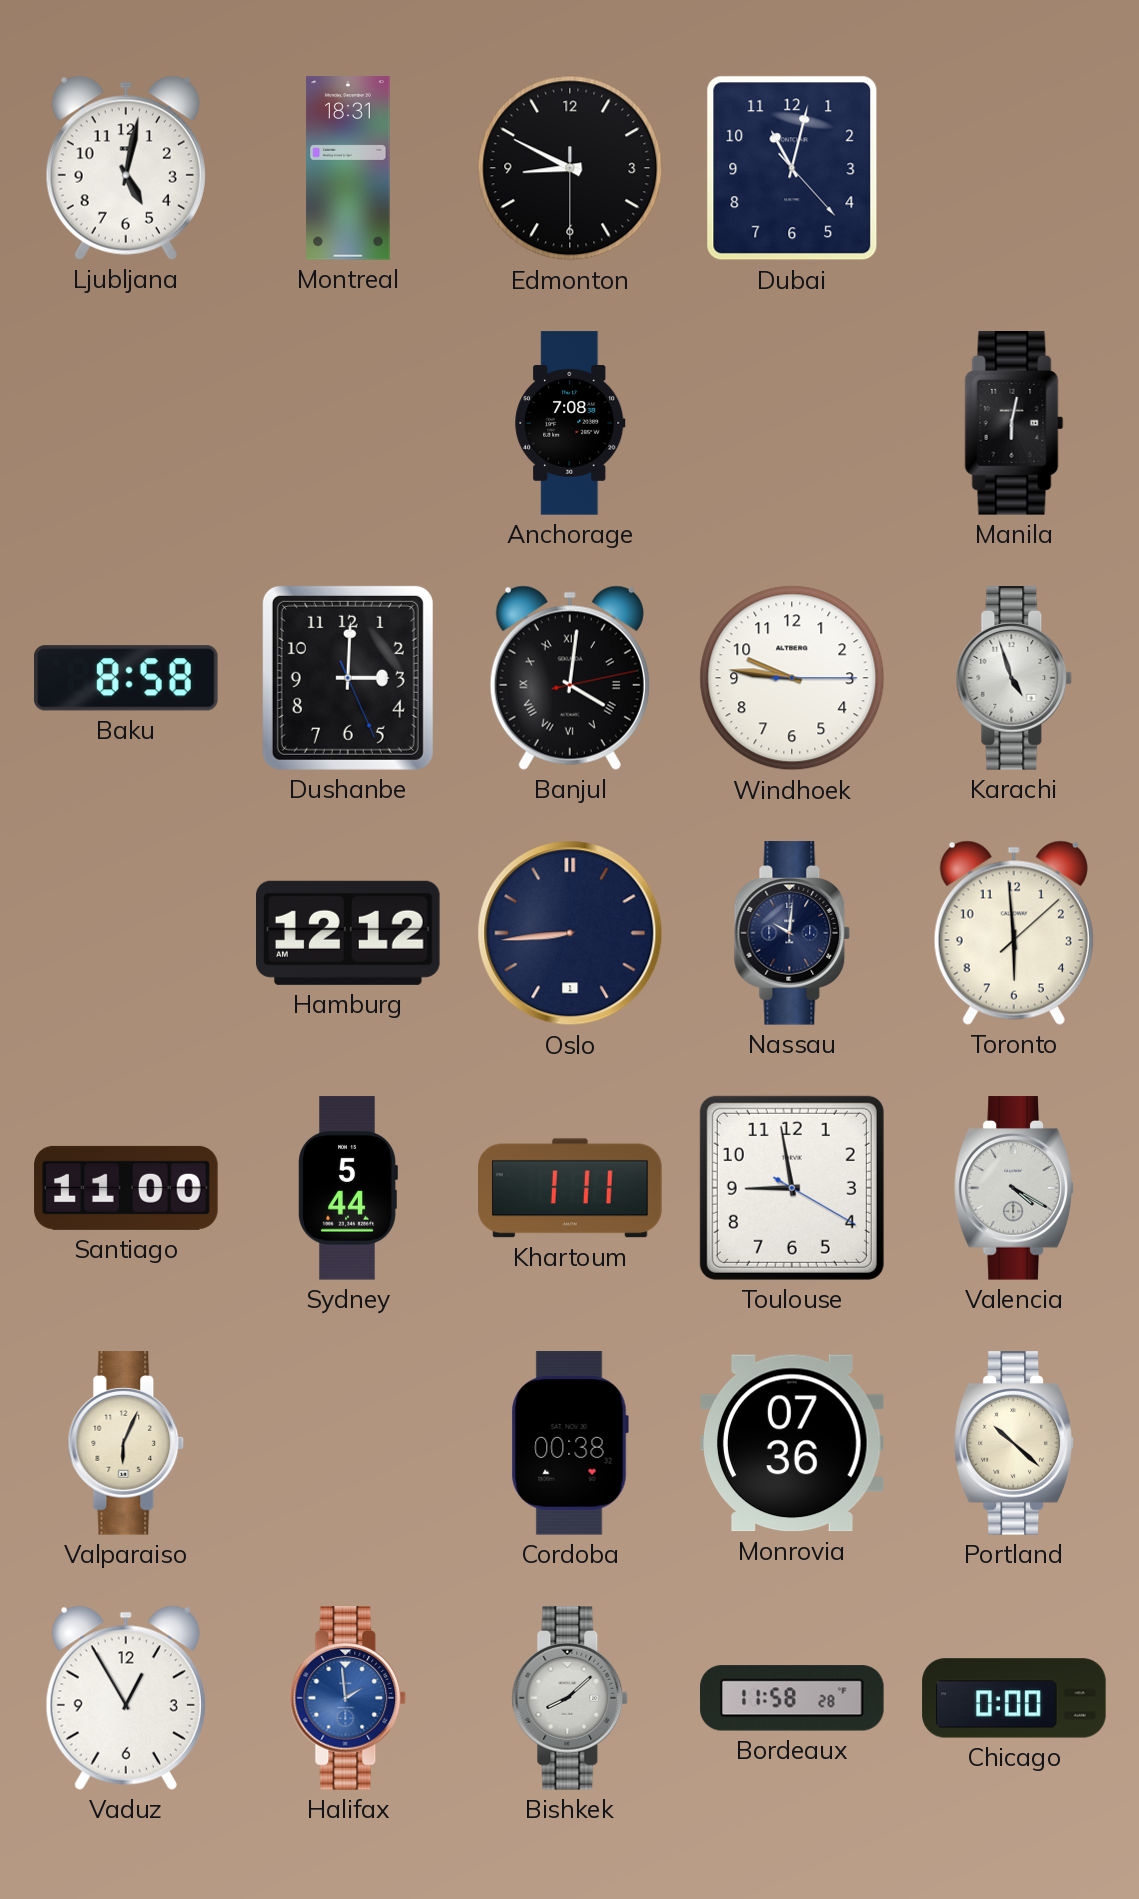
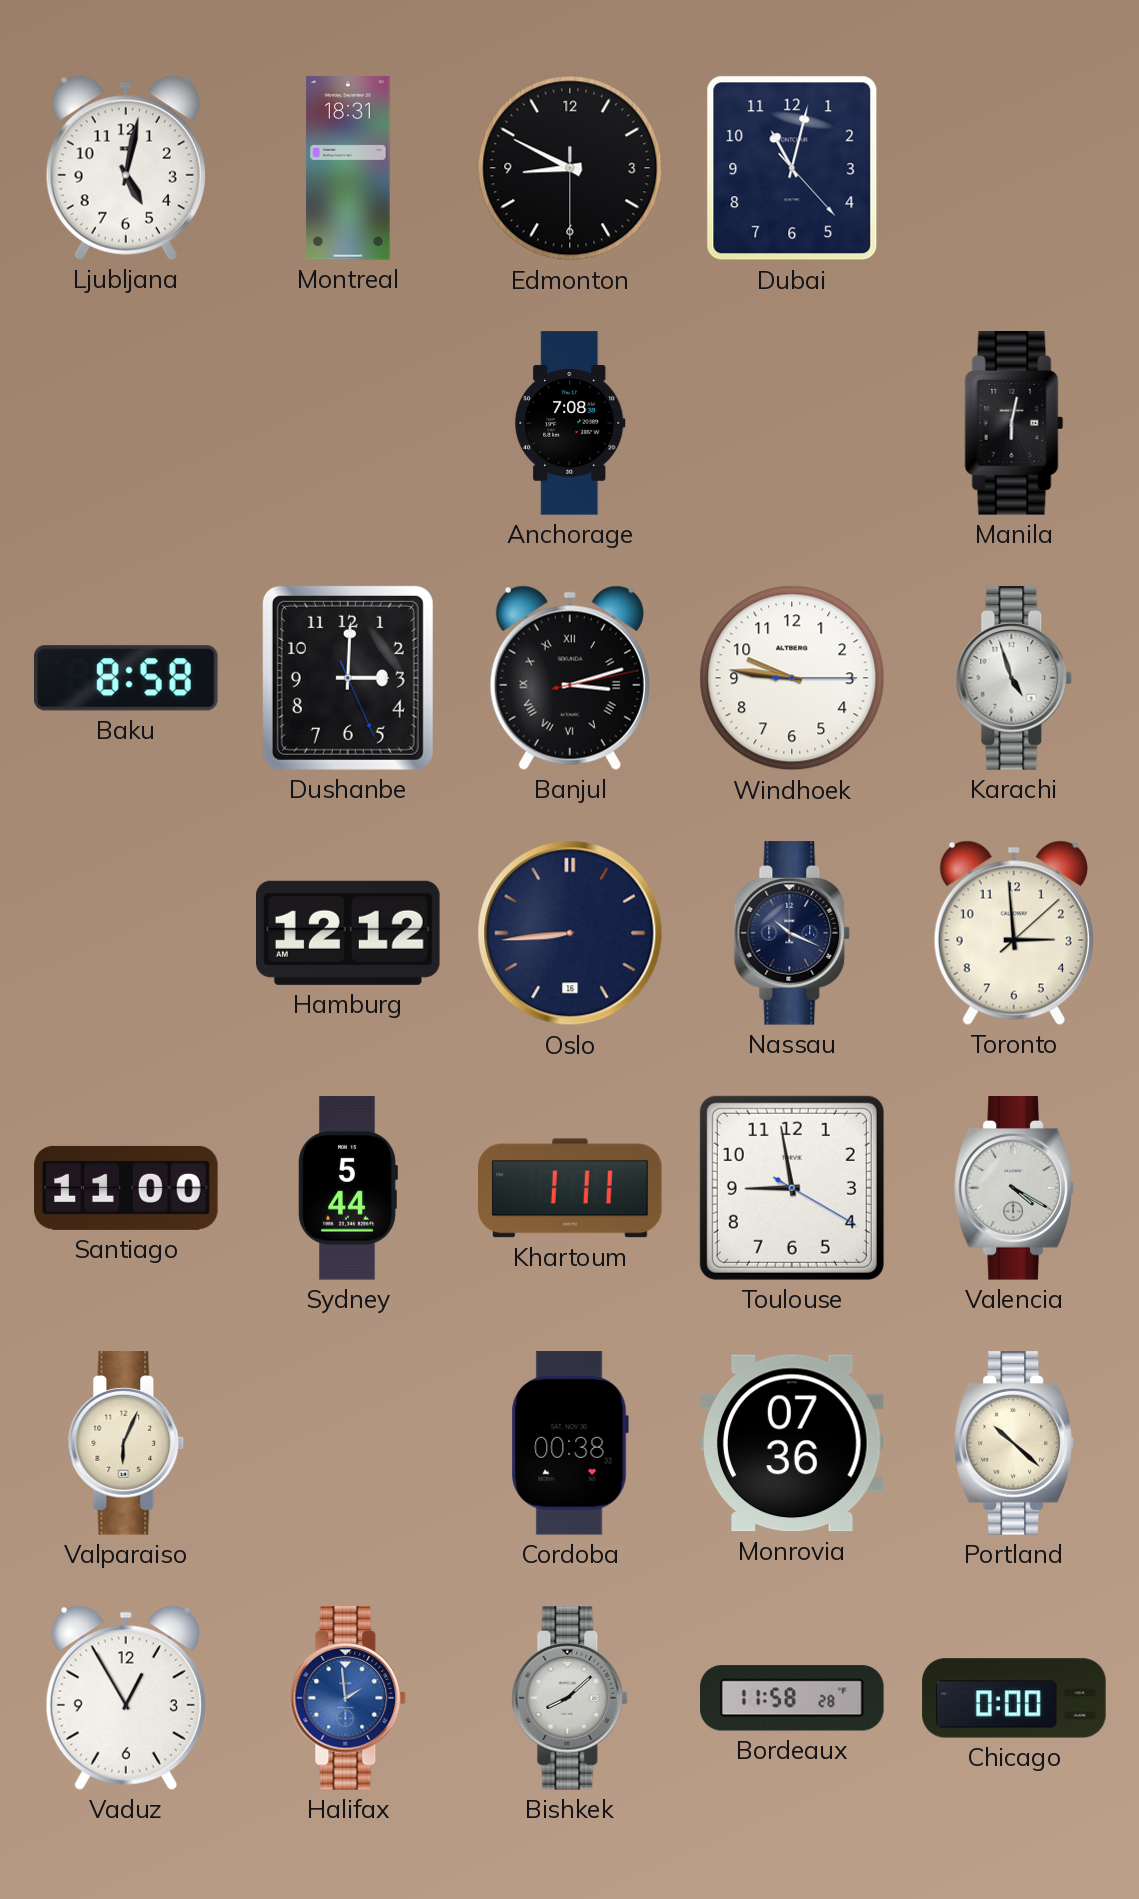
Banjul: 4:01 -> 3:12
Oslo date: 1 -> 16
Nassau: 10:01 -> 10:19
Toronto: 5:59 -> 2:59
